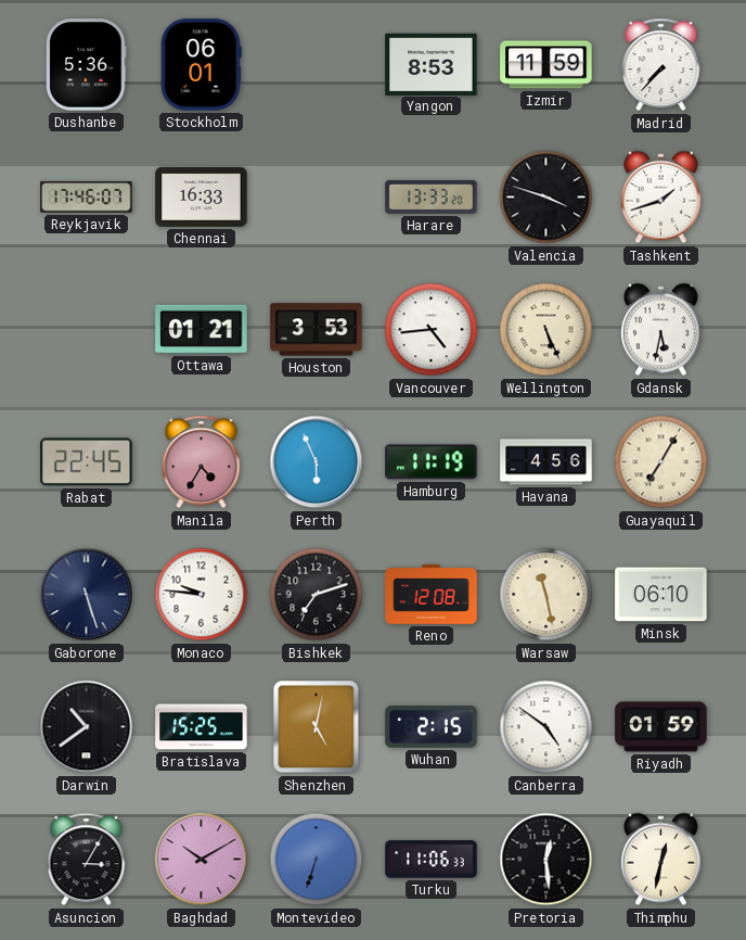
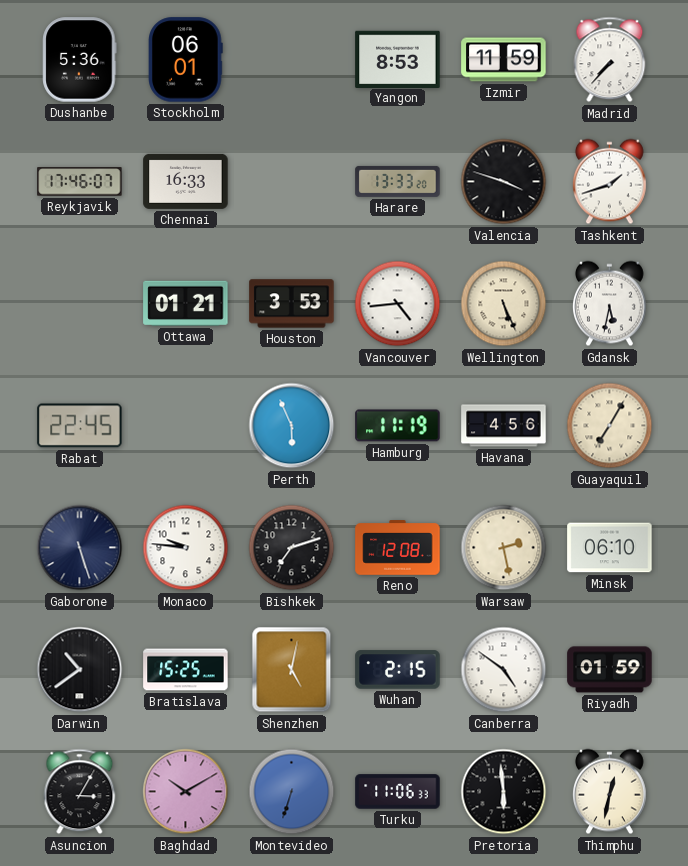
Manila: 4:35 -> none
Warsaw: 11:28 -> 2:28
Pretoria: 12:29 -> 5:59
